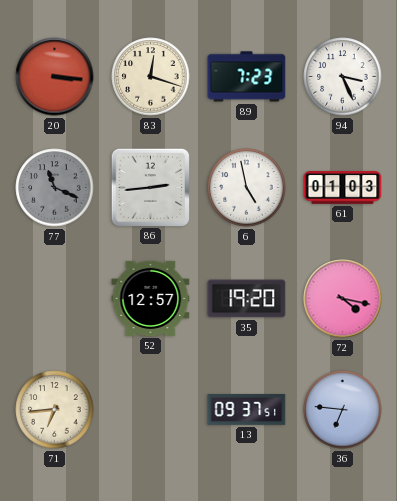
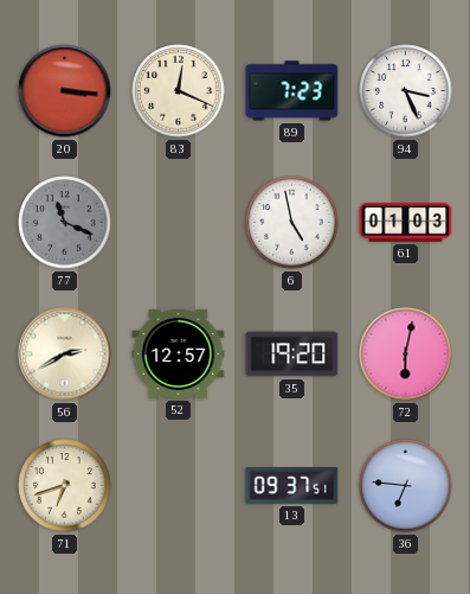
83: 12:18 -> 12:19
86: 2:44 -> none
56: none -> 2:40
72: 4:17 -> 6:02
71: 6:44 -> 6:42
